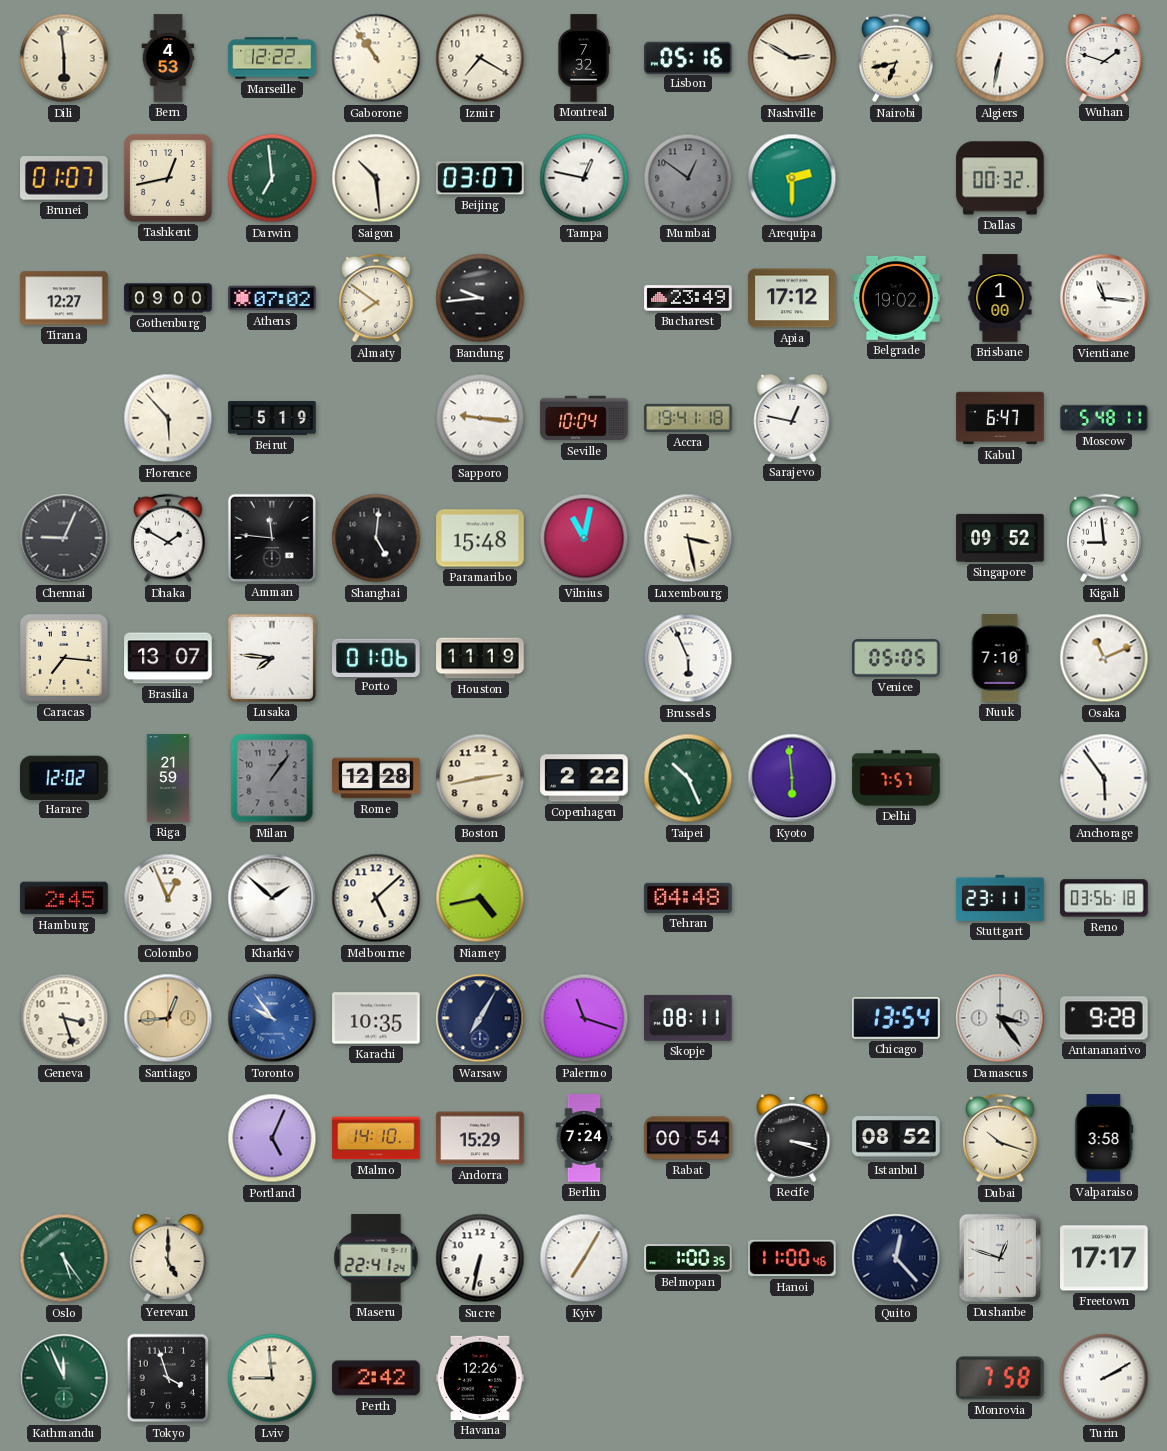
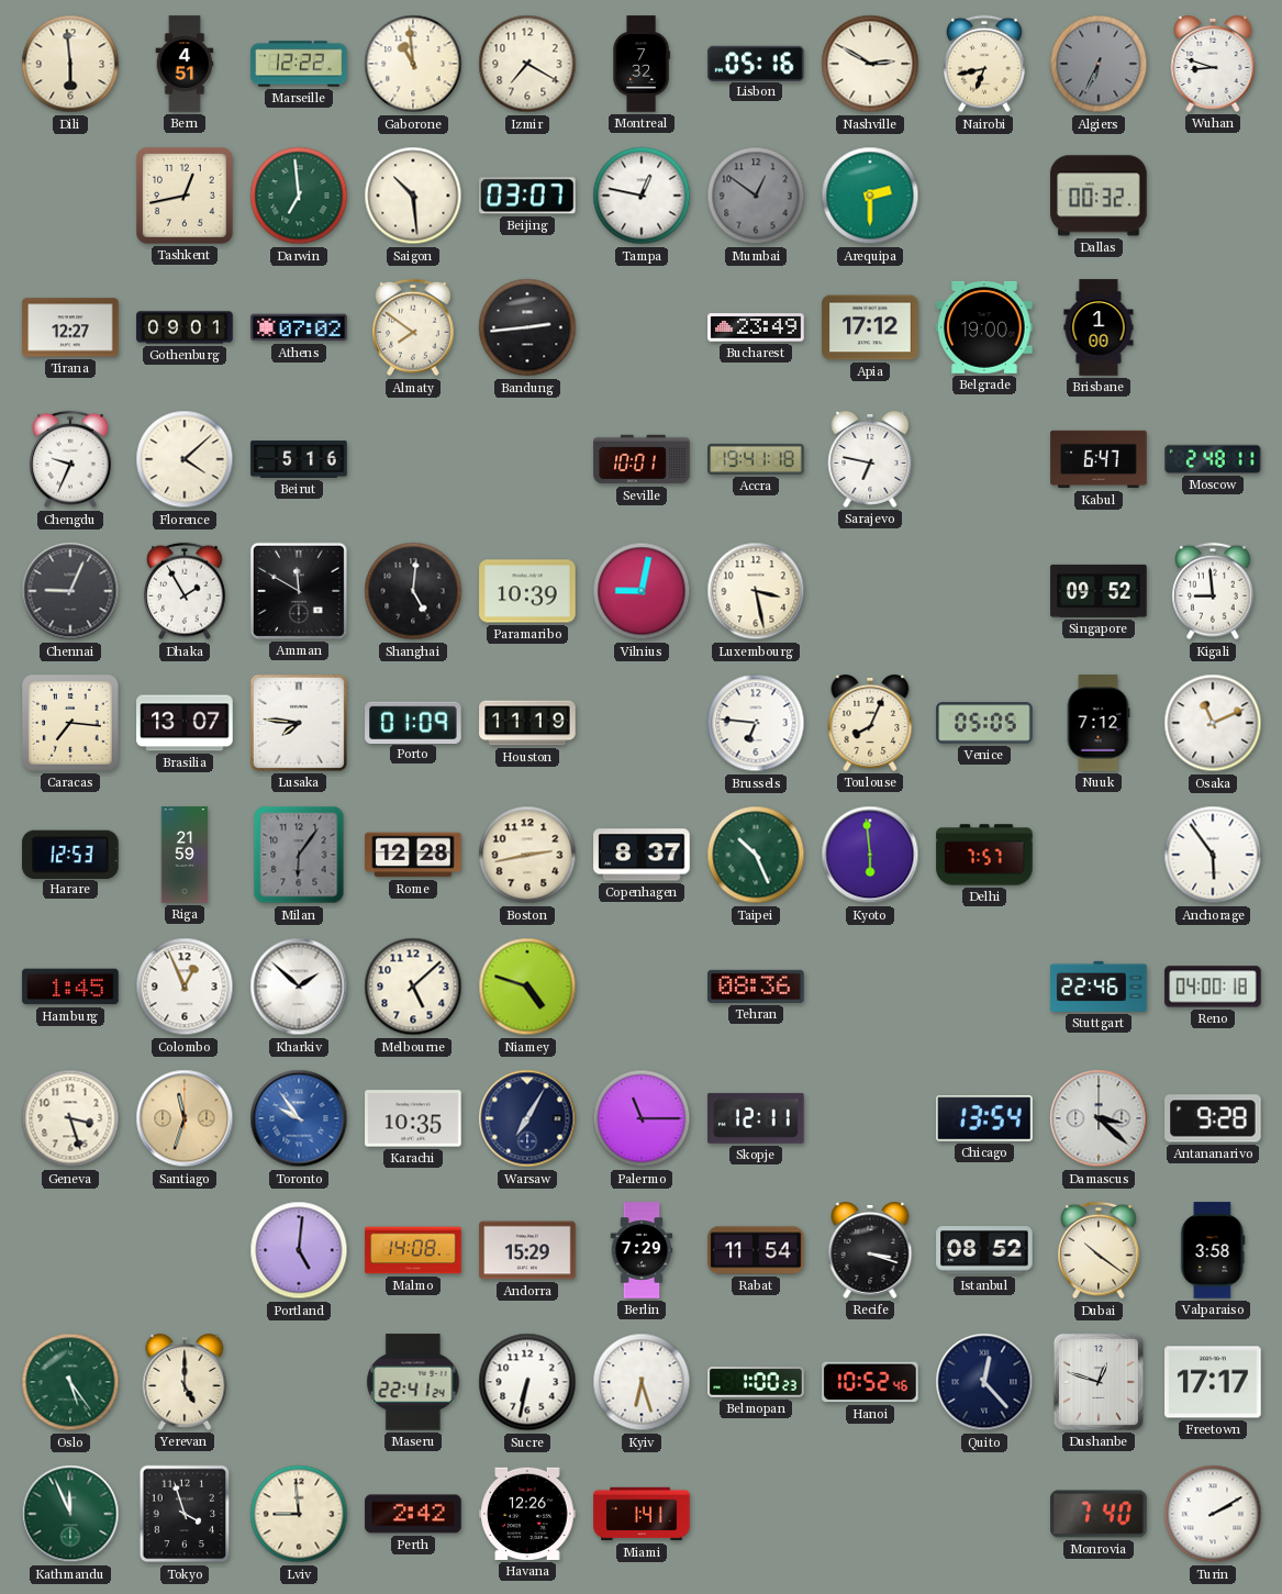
Bern: 4:53 -> 4:51
Gaborone: 10:54 -> 10:59
Algiers: 6:32 -> 6:34
Algiers dial: white -> grey
Wuhan: 1:48 -> 8:48
Brunei: 01:07 -> none
Gothenburg: 09:00 -> 09:01
Bandung: 9:44 -> 2:44
Belgrade: 19:02 -> 19:00
Vientiane: 11:16 -> none
Chengdu: none -> 9:34
Florence: 5:53 -> 4:08
Beirut: 5:19 -> 5:16
Sapporo: 9:16 -> none
Seville: 10:04 -> 10:01
Sarajevo: 12:47 -> 6:47
Moscow: 5:48 -> 2:48
Dhaka: 1:50 -> 1:55
Amman: 11:46 -> 11:50
Paramaribo: 15:48 -> 10:39
Vilnius: 11:02 -> 9:02
Porto: 01:06 -> 01:09
Brussels: 5:56 -> 6:46
Toulouse: none -> 8:04
Nuuk: 7:10 -> 7:12
Harare: 12:02 -> 12:53
Milan: 1:06 -> 6:06
Copenhagen: 2:22 -> 8:37
Hamburg: 2:45 -> 1:45
Niamey: 4:43 -> 4:48
Tehran: 04:48 -> 08:36
Stuttgart: 23:11 -> 22:46
Reno: 03:56 -> 04:00
Santiago: 12:44 -> 11:33
Palermo: 11:18 -> 11:15
Skopje: 08:11 -> 12:11
Damascus: 3:24 -> 3:22
Portland: 5:04 -> 5:01
Malmo: 14:10 -> 14:08
Berlin: 7:24 -> 7:29
Rabat: 00:54 -> 11:54
Dubai: 10:18 -> 10:21
Kyiv: 7:05 -> 6:27
Belmopan: 1:00:35 -> 1:00:23
Hanoi: 11:00 -> 10:52
Miami: none -> 1:41
Monrovia: 7:58 -> 7:40
